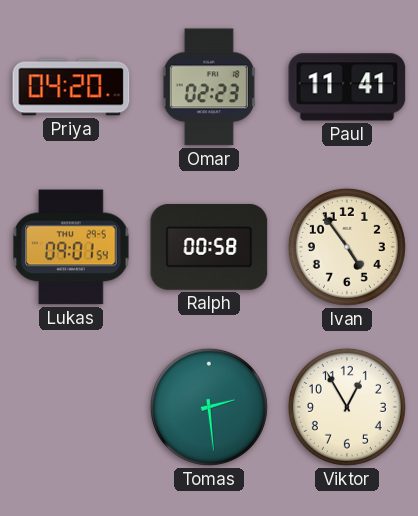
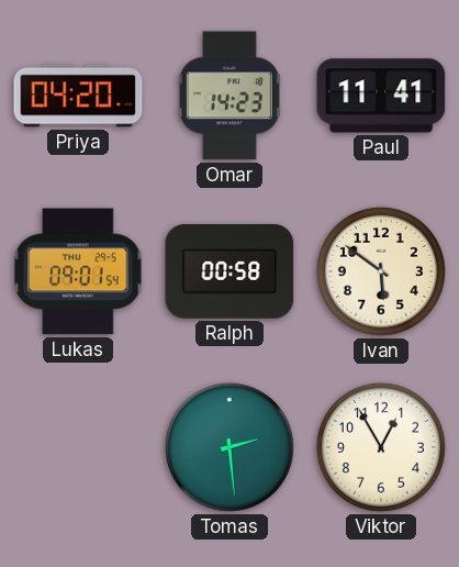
Omar: 02:23 -> 14:23
Ivan: 4:54 -> 5:51
